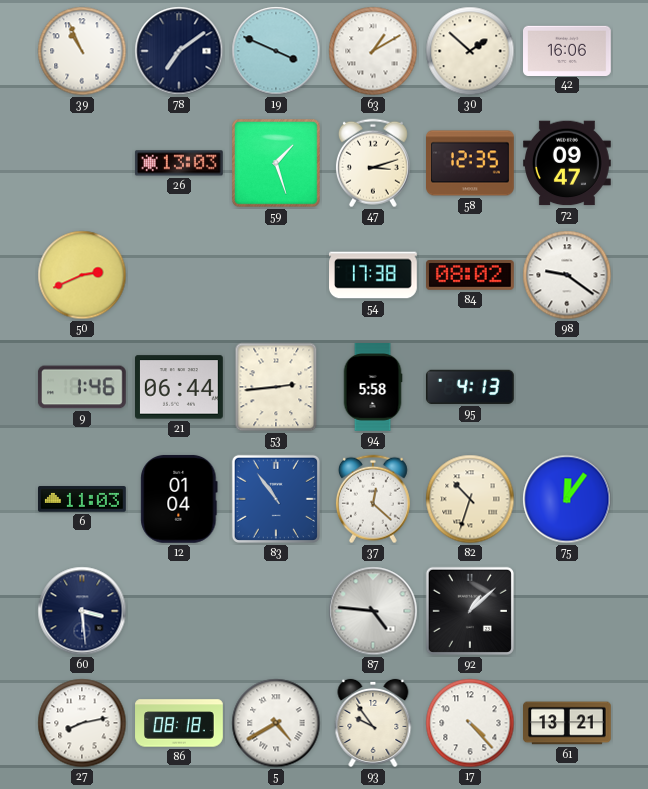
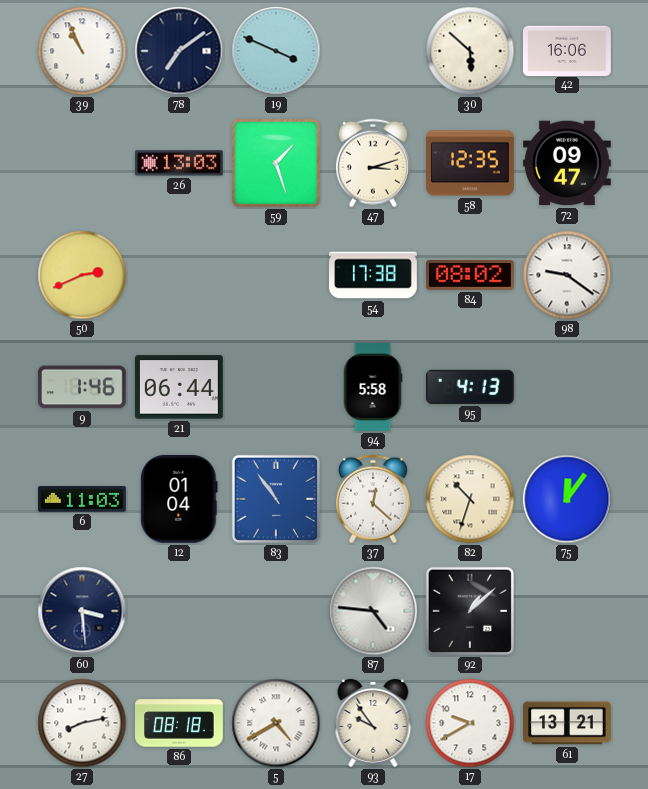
63: 1:10 -> none
30: 1:52 -> 5:52
53: 2:44 -> none
17: 4:23 -> 9:40
